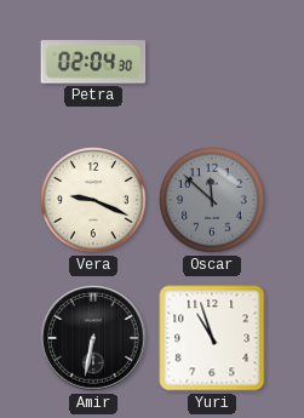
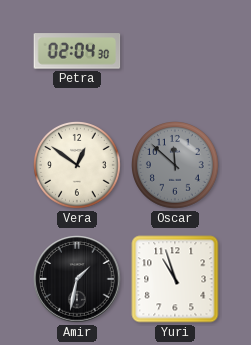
Vera: 9:19 -> 12:51
Amir: 6:32 -> 1:32
